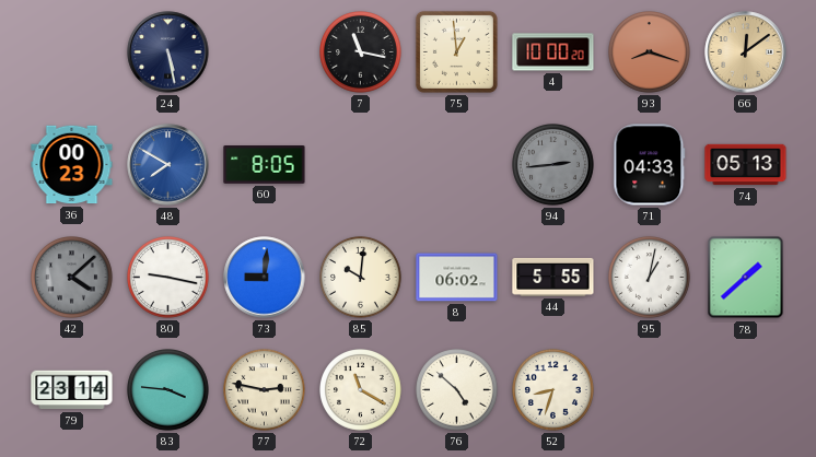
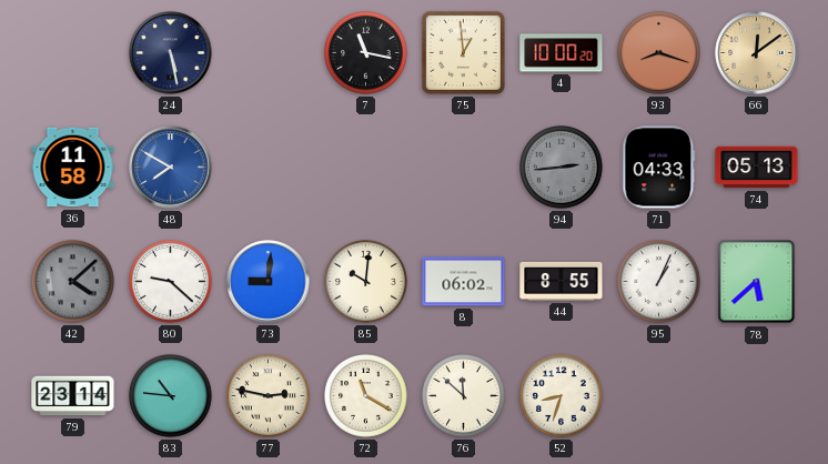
36: 00:23 -> 11:58
60: 8:05 -> none
80: 9:17 -> 9:22
44: 5:55 -> 8:55
95: 1:02 -> 1:04
78: 1:38 -> 5:38
83: 3:46 -> 10:46
76: 4:52 -> 11:52
